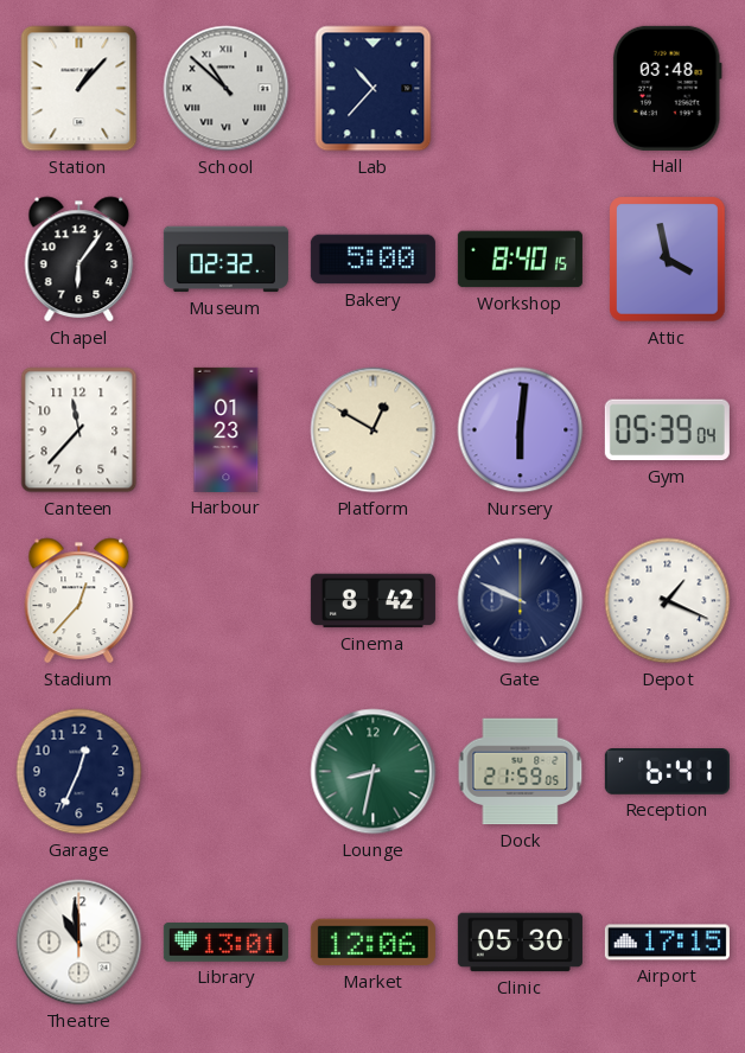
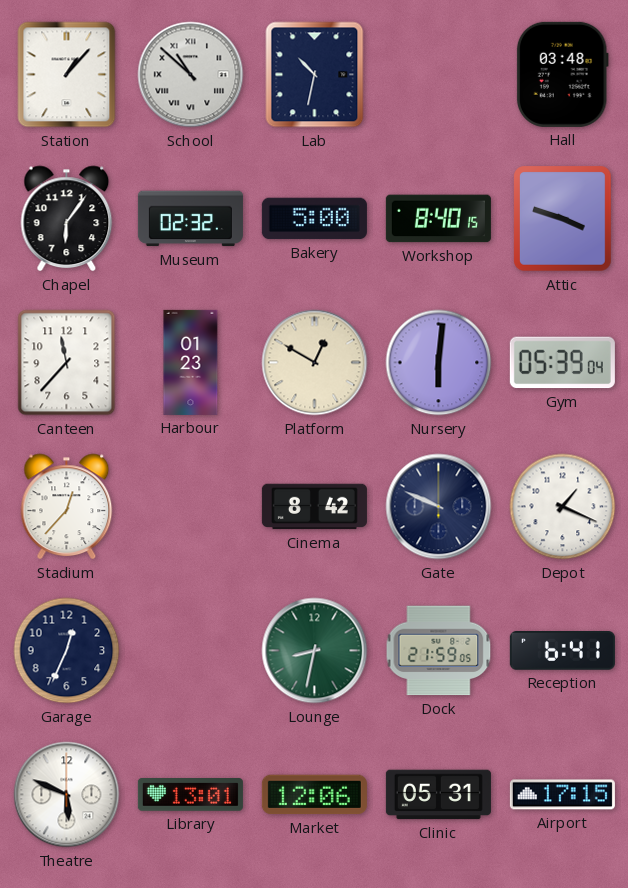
Lab: 10:37 -> 10:32
Attic: 3:58 -> 3:48
Theatre: 10:59 -> 5:49
Clinic: 05:30 -> 05:31
